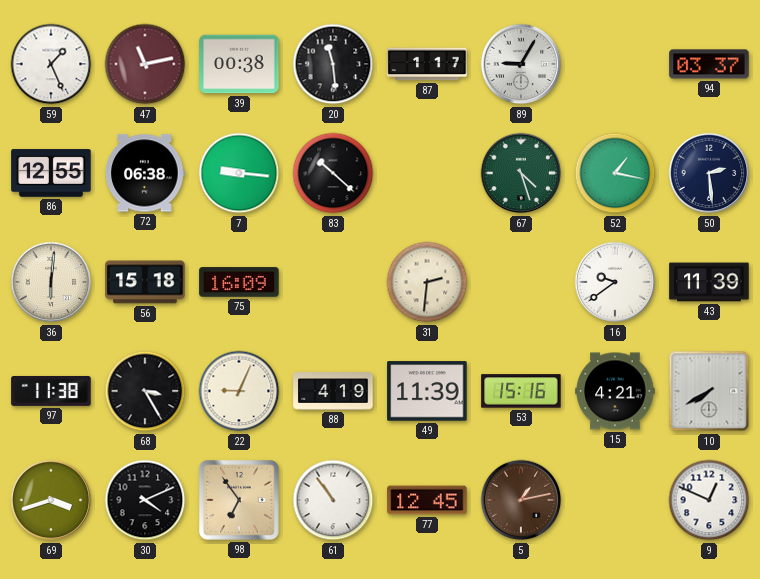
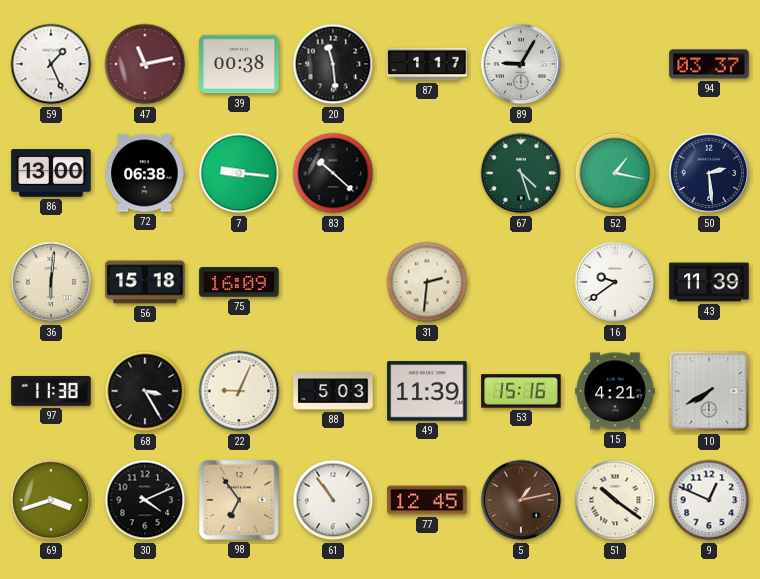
86: 12:55 -> 13:00
88: 4:19 -> 5:03
51: none -> 10:21
